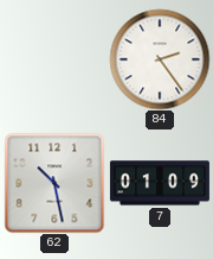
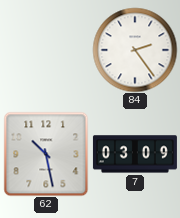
7: 01:09 -> 03:09
